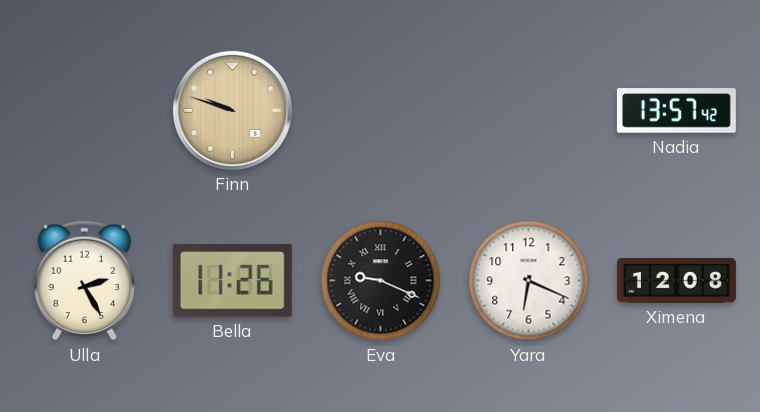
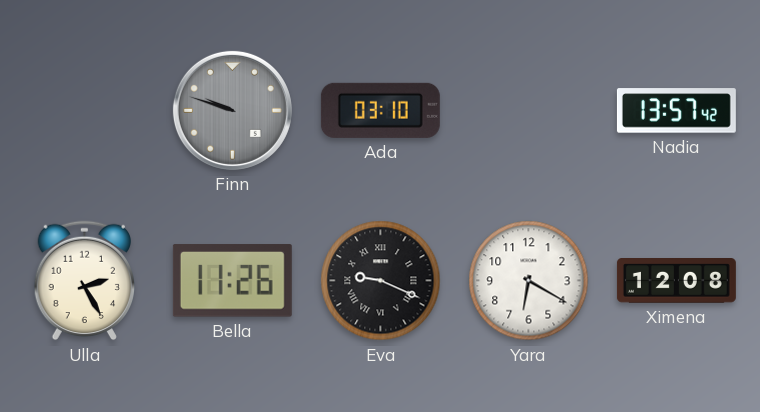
Finn dial: champagne -> grey
Ada: none -> 03:10
Yara: 6:19 -> 6:20
